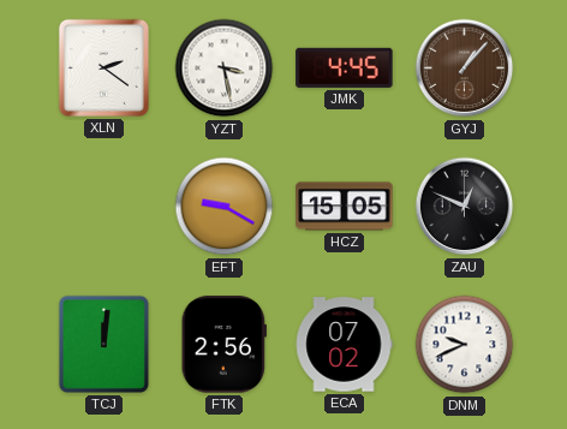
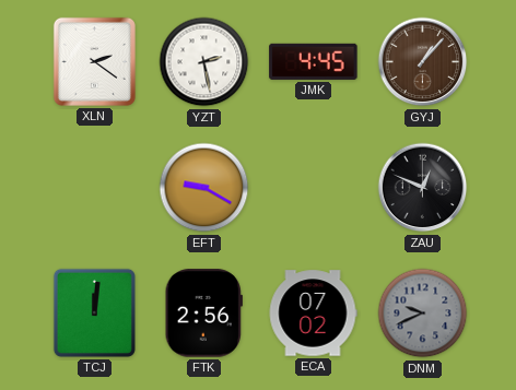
YZT: 3:28 -> 2:28
HCZ: 15:05 -> none
DNM dial: white -> grey
